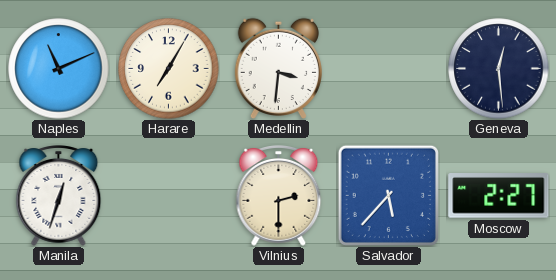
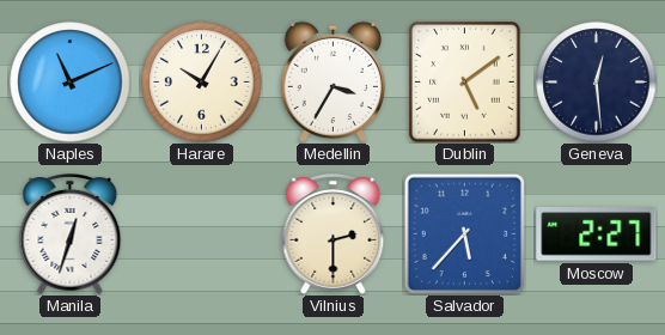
Harare: 7:05 -> 10:05
Medellin: 3:31 -> 3:35
Dublin: none -> 5:09
